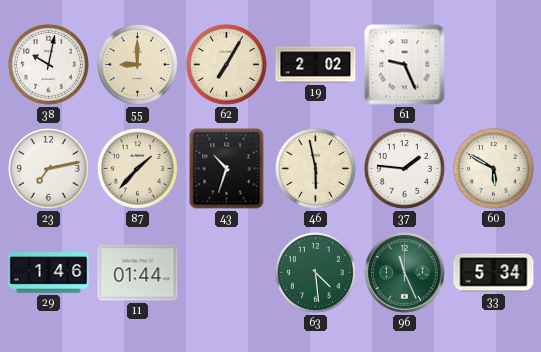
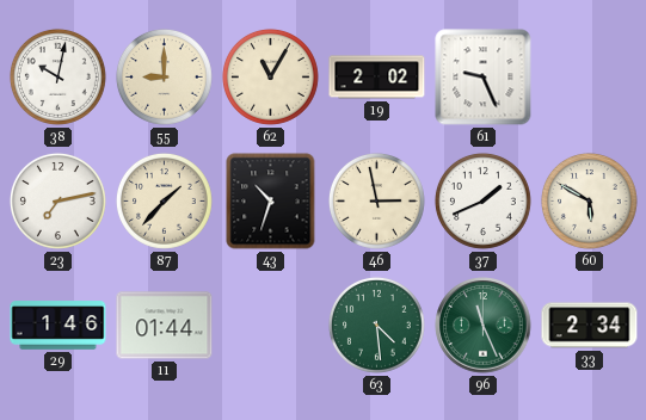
62: 7:05 -> 11:05
46: 5:58 -> 2:58
37: 1:46 -> 1:41
33: 5:34 -> 2:34
